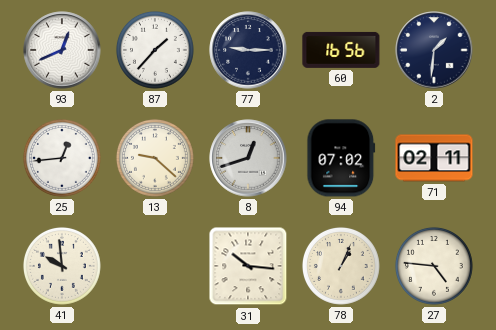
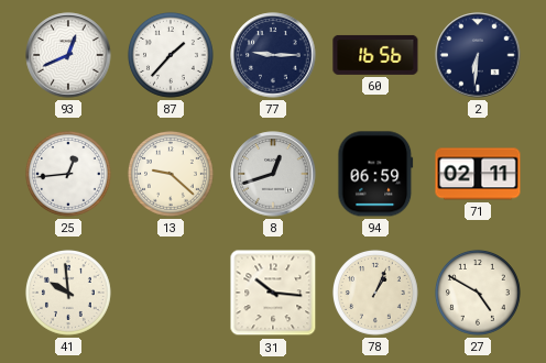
2: 1:31 -> 6:31
94: 07:02 -> 06:59
27: 4:46 -> 4:50
